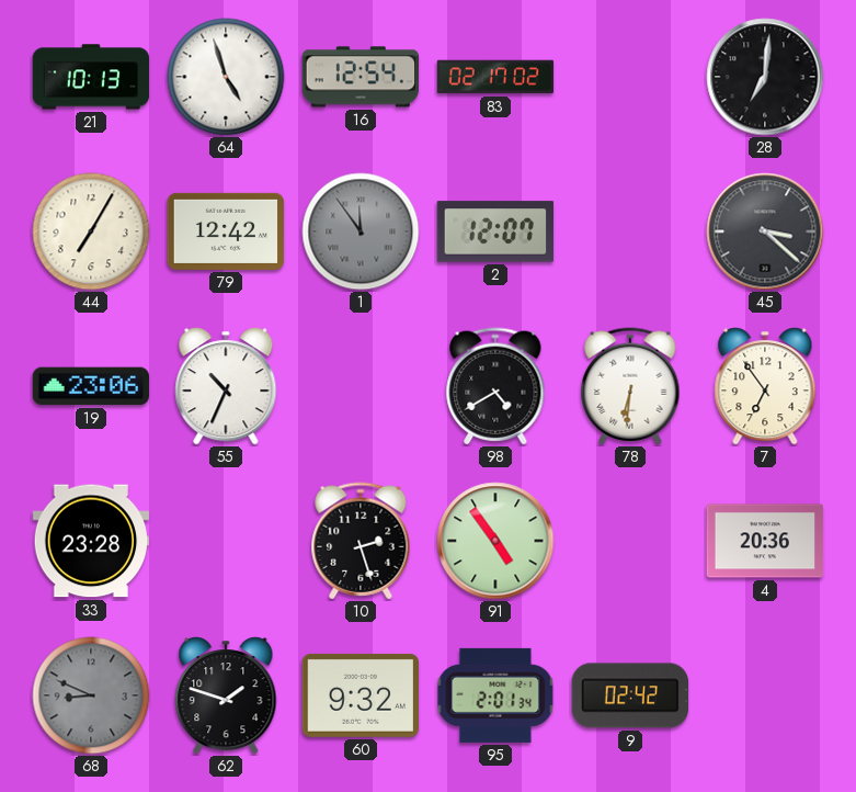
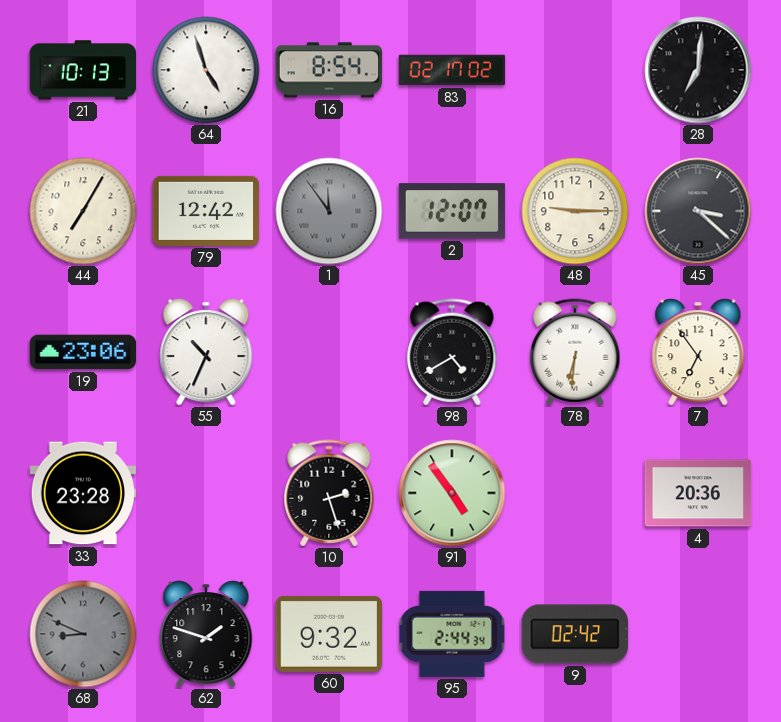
16: 12:54 -> 8:54
48: none -> 9:15
95: 2:01 -> 2:44
